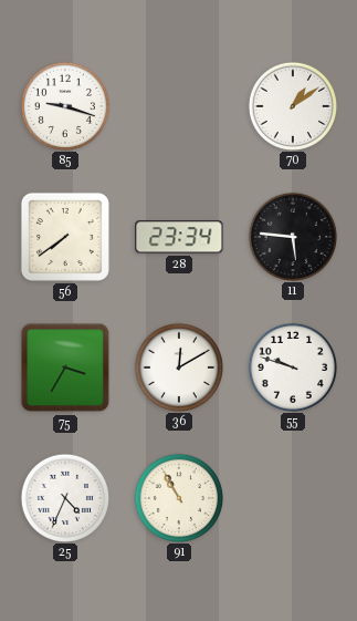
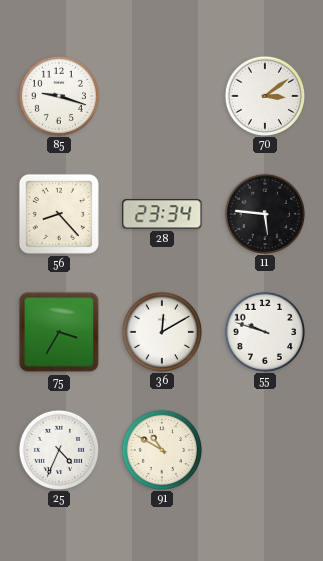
70: 1:09 -> 3:09
56: 7:39 -> 8:23
91: 10:55 -> 10:50
